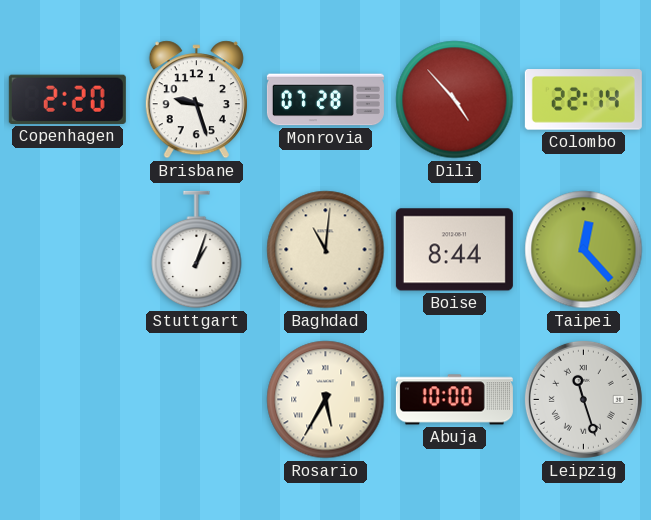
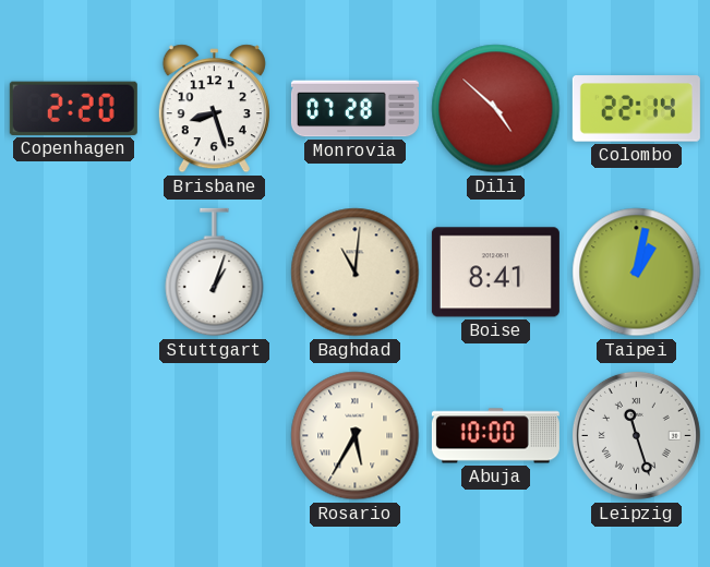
Brisbane: 9:27 -> 8:27
Dili: 4:53 -> 4:52
Boise: 8:44 -> 8:41
Taipei: 12:23 -> 1:02
